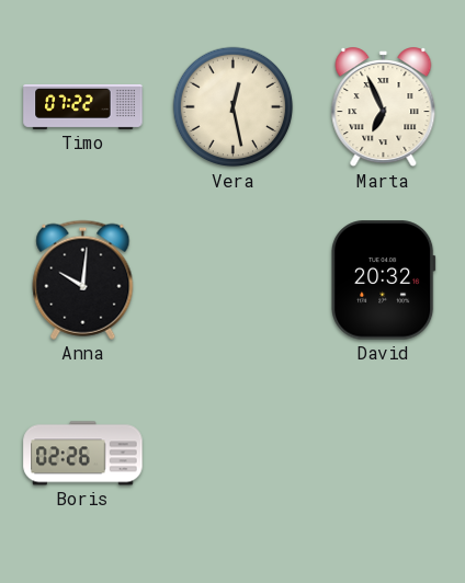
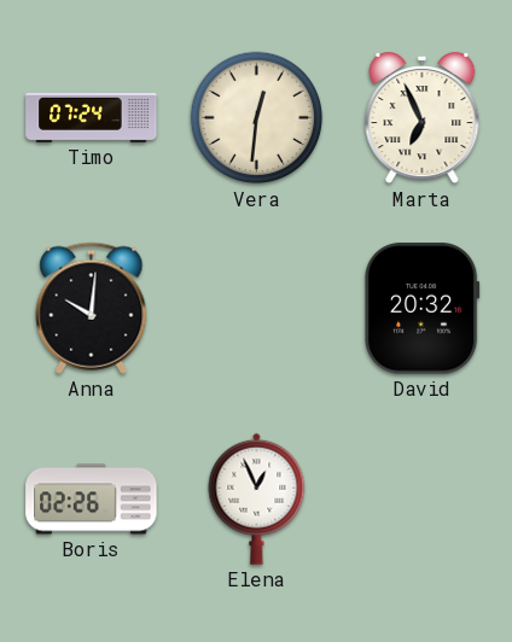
Timo: 07:22 -> 07:24
Vera: 12:28 -> 12:31
Elena: none -> 12:56
